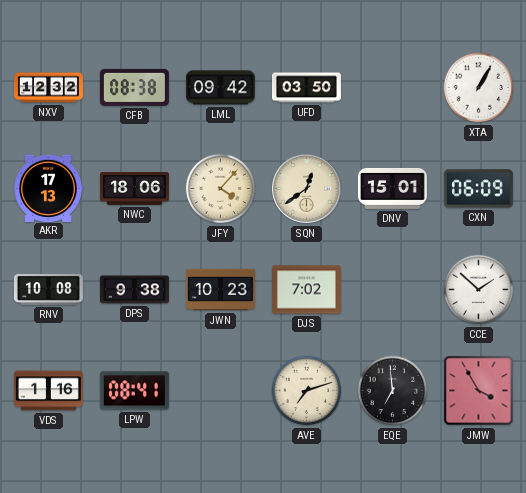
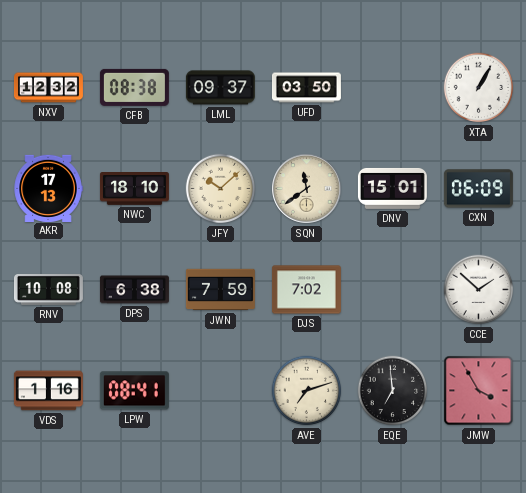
LML: 09:42 -> 09:37
NWC: 18:06 -> 18:10
JFY: 4:07 -> 10:08
SQN: 12:39 -> 11:39
DPS: 9:38 -> 6:38
JWN: 10:23 -> 7:59
